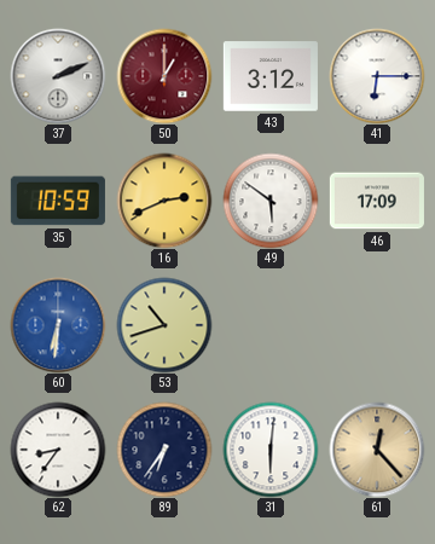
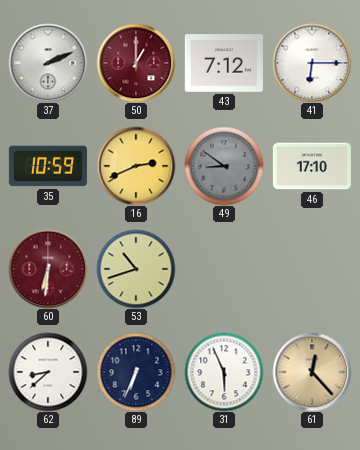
43: 3:12 -> 7:12
49: 5:51 -> 8:51
49 dial: white -> grey
46: 17:09 -> 17:10
60 dial: blue -> burgundy
62: 8:36 -> 8:38
89: 6:36 -> 6:34
31: 6:01 -> 5:56
